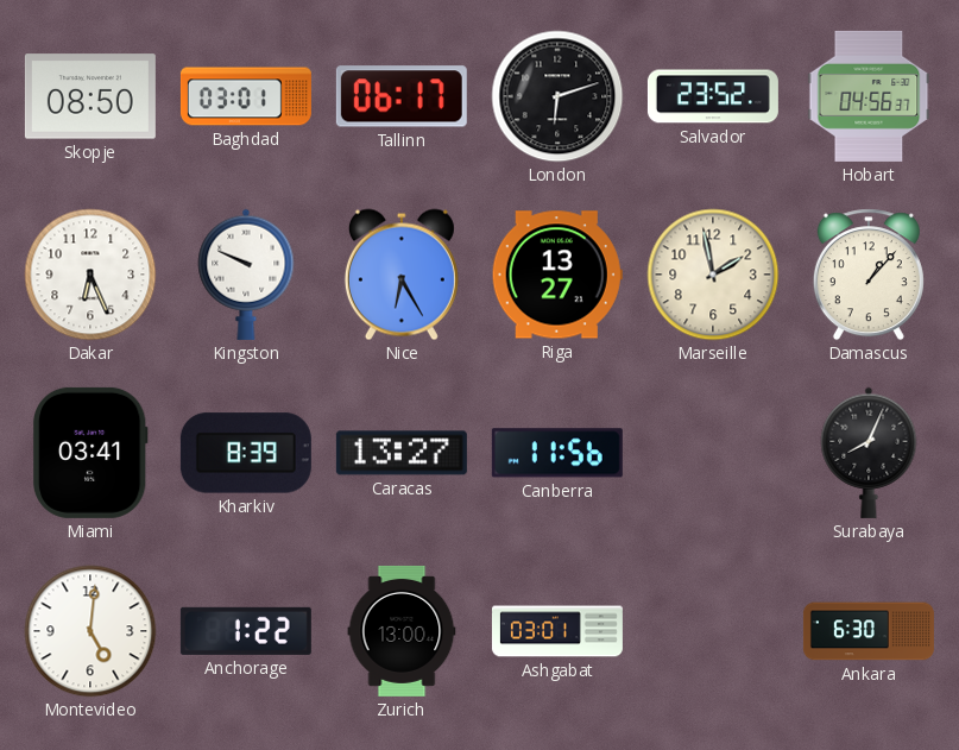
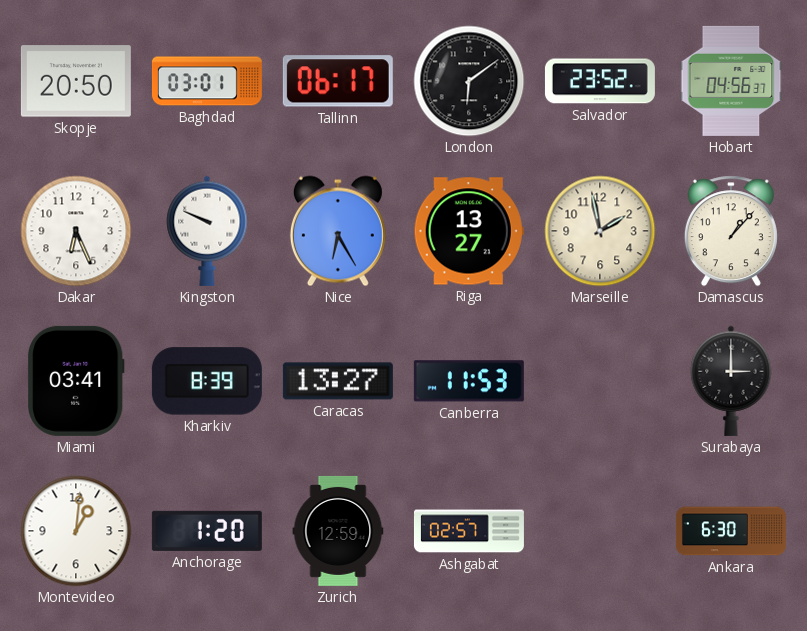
Skopje: 08:50 -> 20:50
London: 6:12 -> 6:09
Canberra: 11:56 -> 11:53
Surabaya: 8:04 -> 3:00
Montevideo: 5:01 -> 1:01
Anchorage: 1:22 -> 1:20
Zurich: 13:00 -> 12:59
Ashgabat: 03:01 -> 02:57
